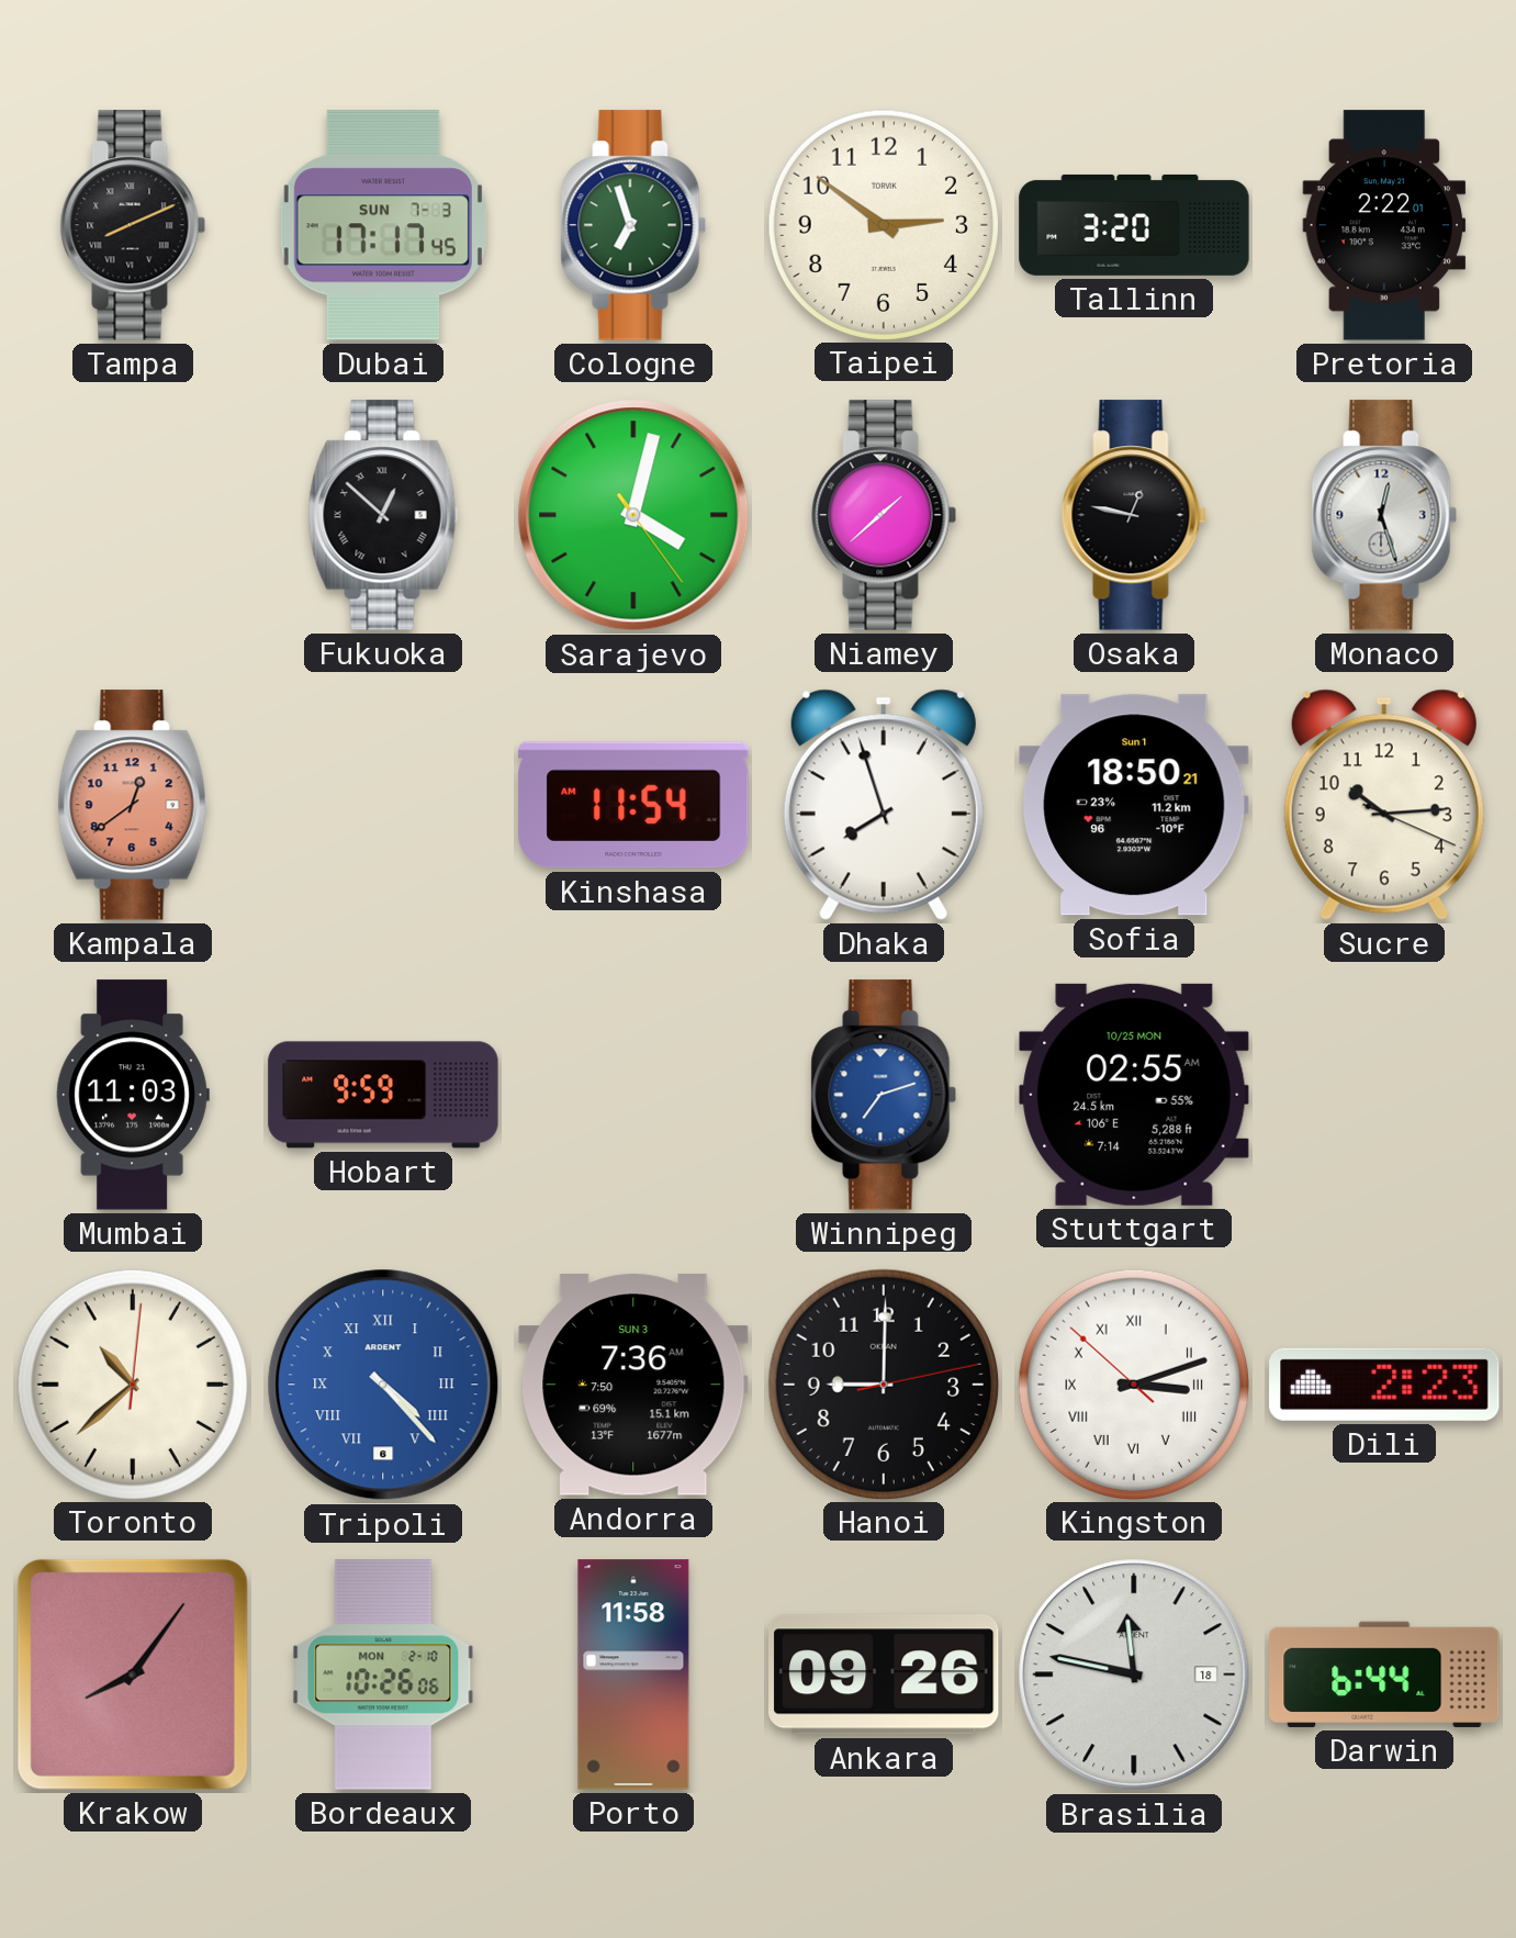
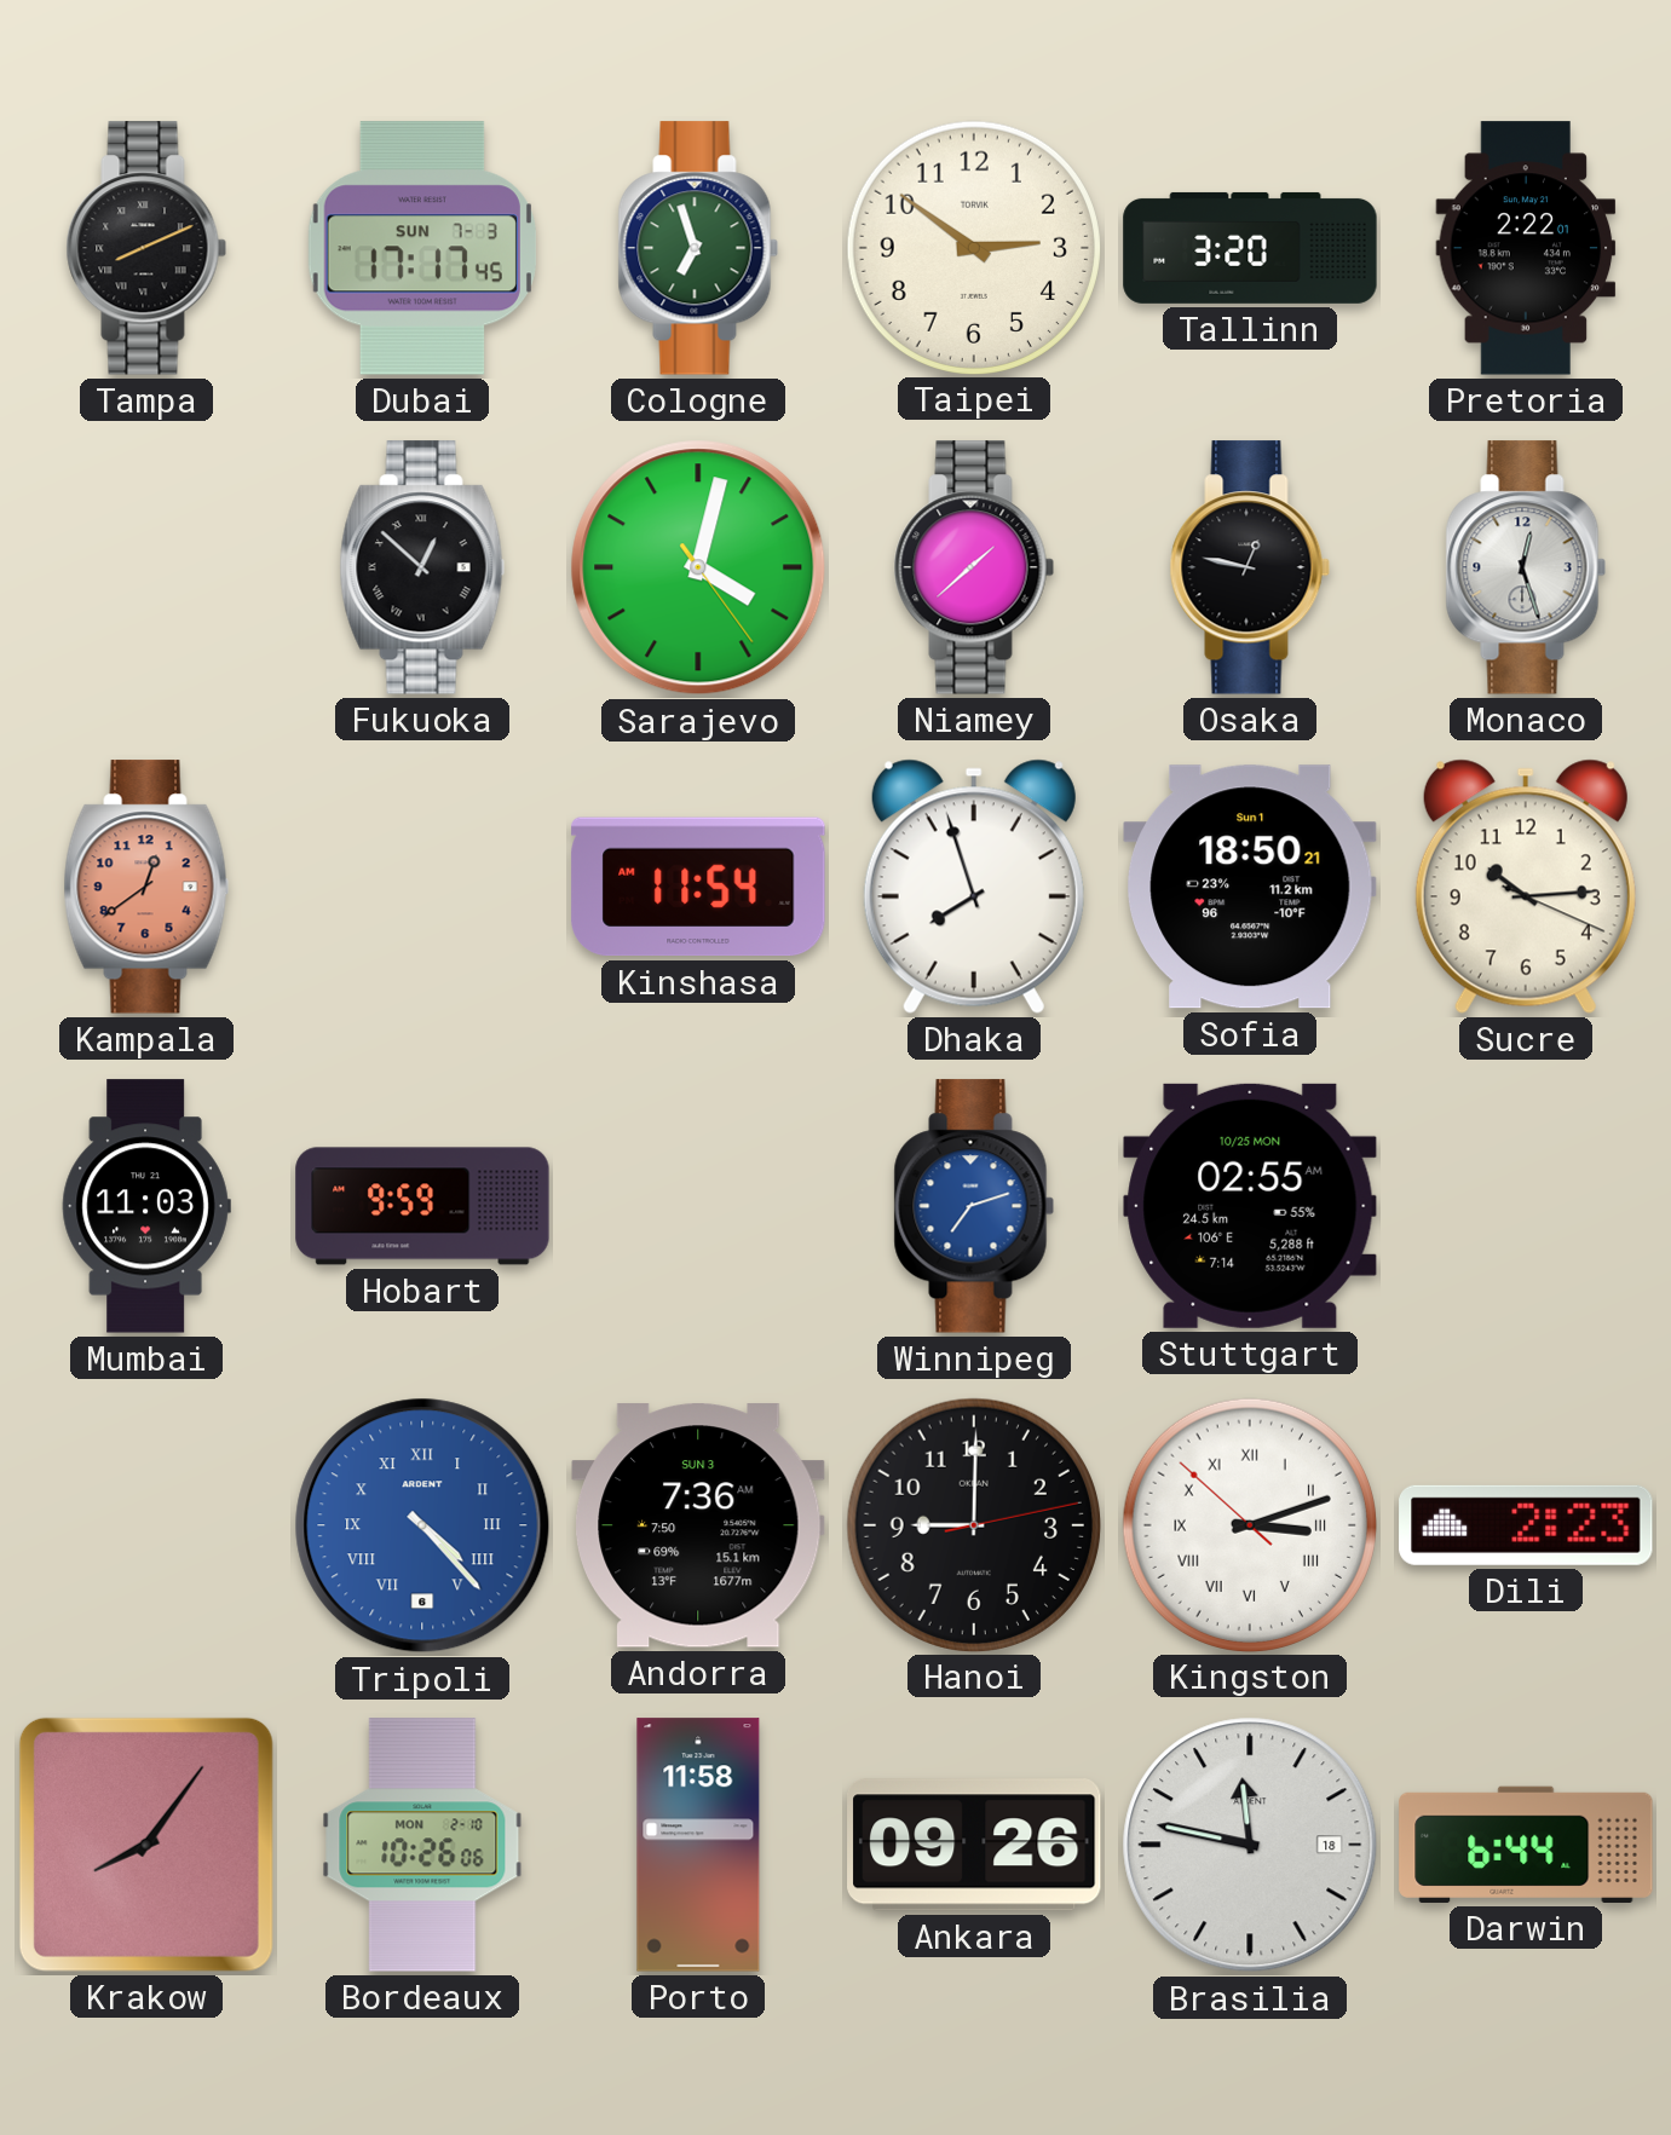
Toronto: 10:38 -> none
